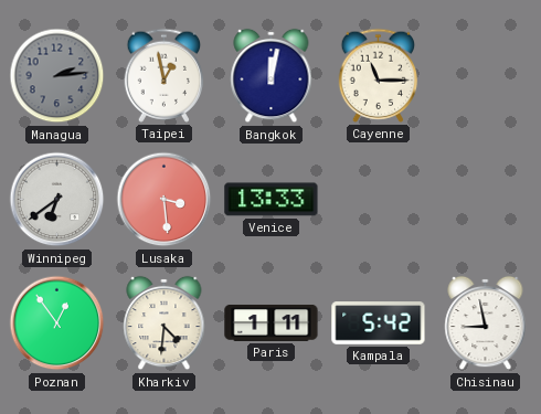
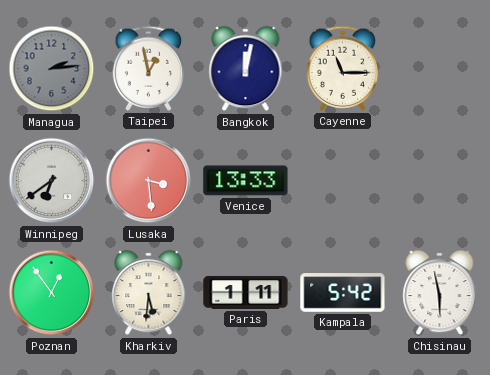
Kharkiv: 4:31 -> 5:31
Chisinau: 8:58 -> 5:58
